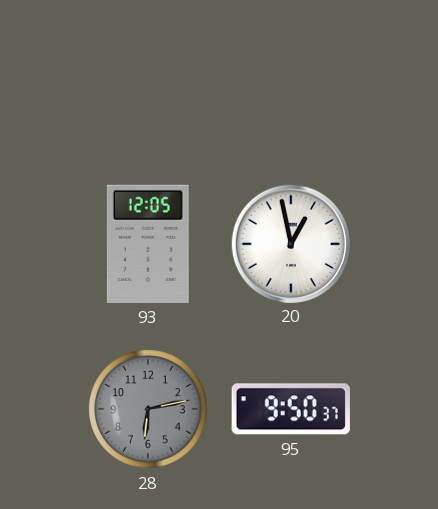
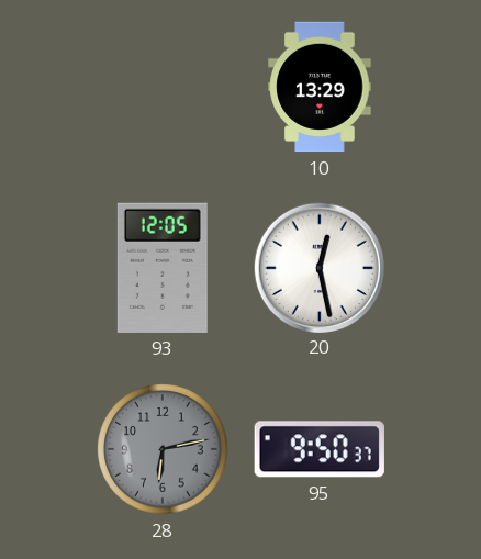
10: none -> 13:29
20: 12:58 -> 12:28
